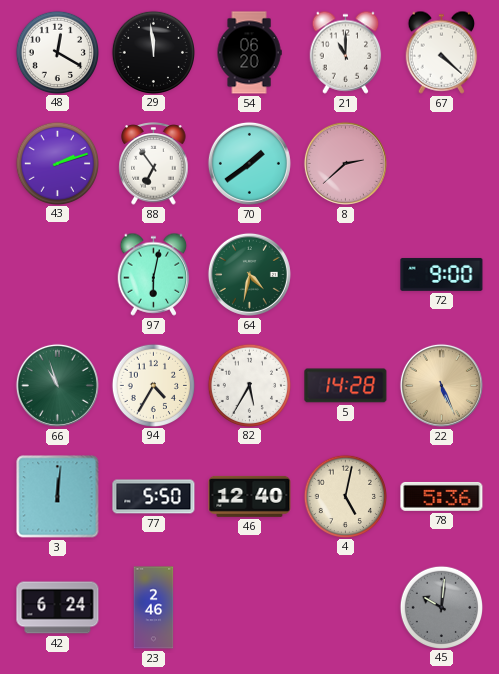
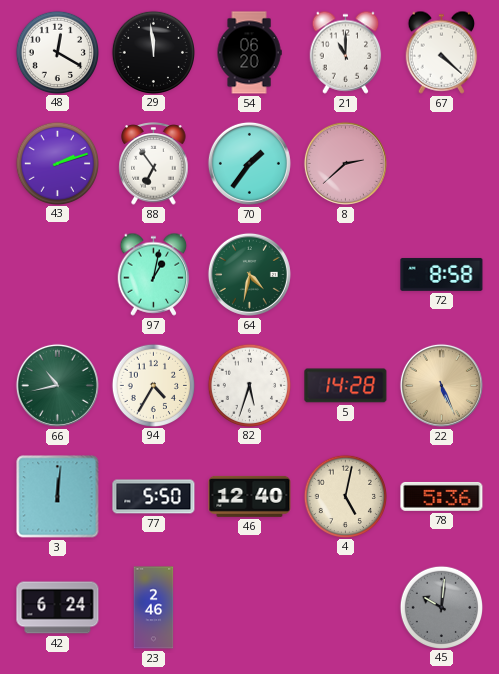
70: 1:39 -> 1:36
97: 6:02 -> 1:02
72: 9:00 -> 8:58
66: 10:57 -> 10:43
82: 5:35 -> 5:33
